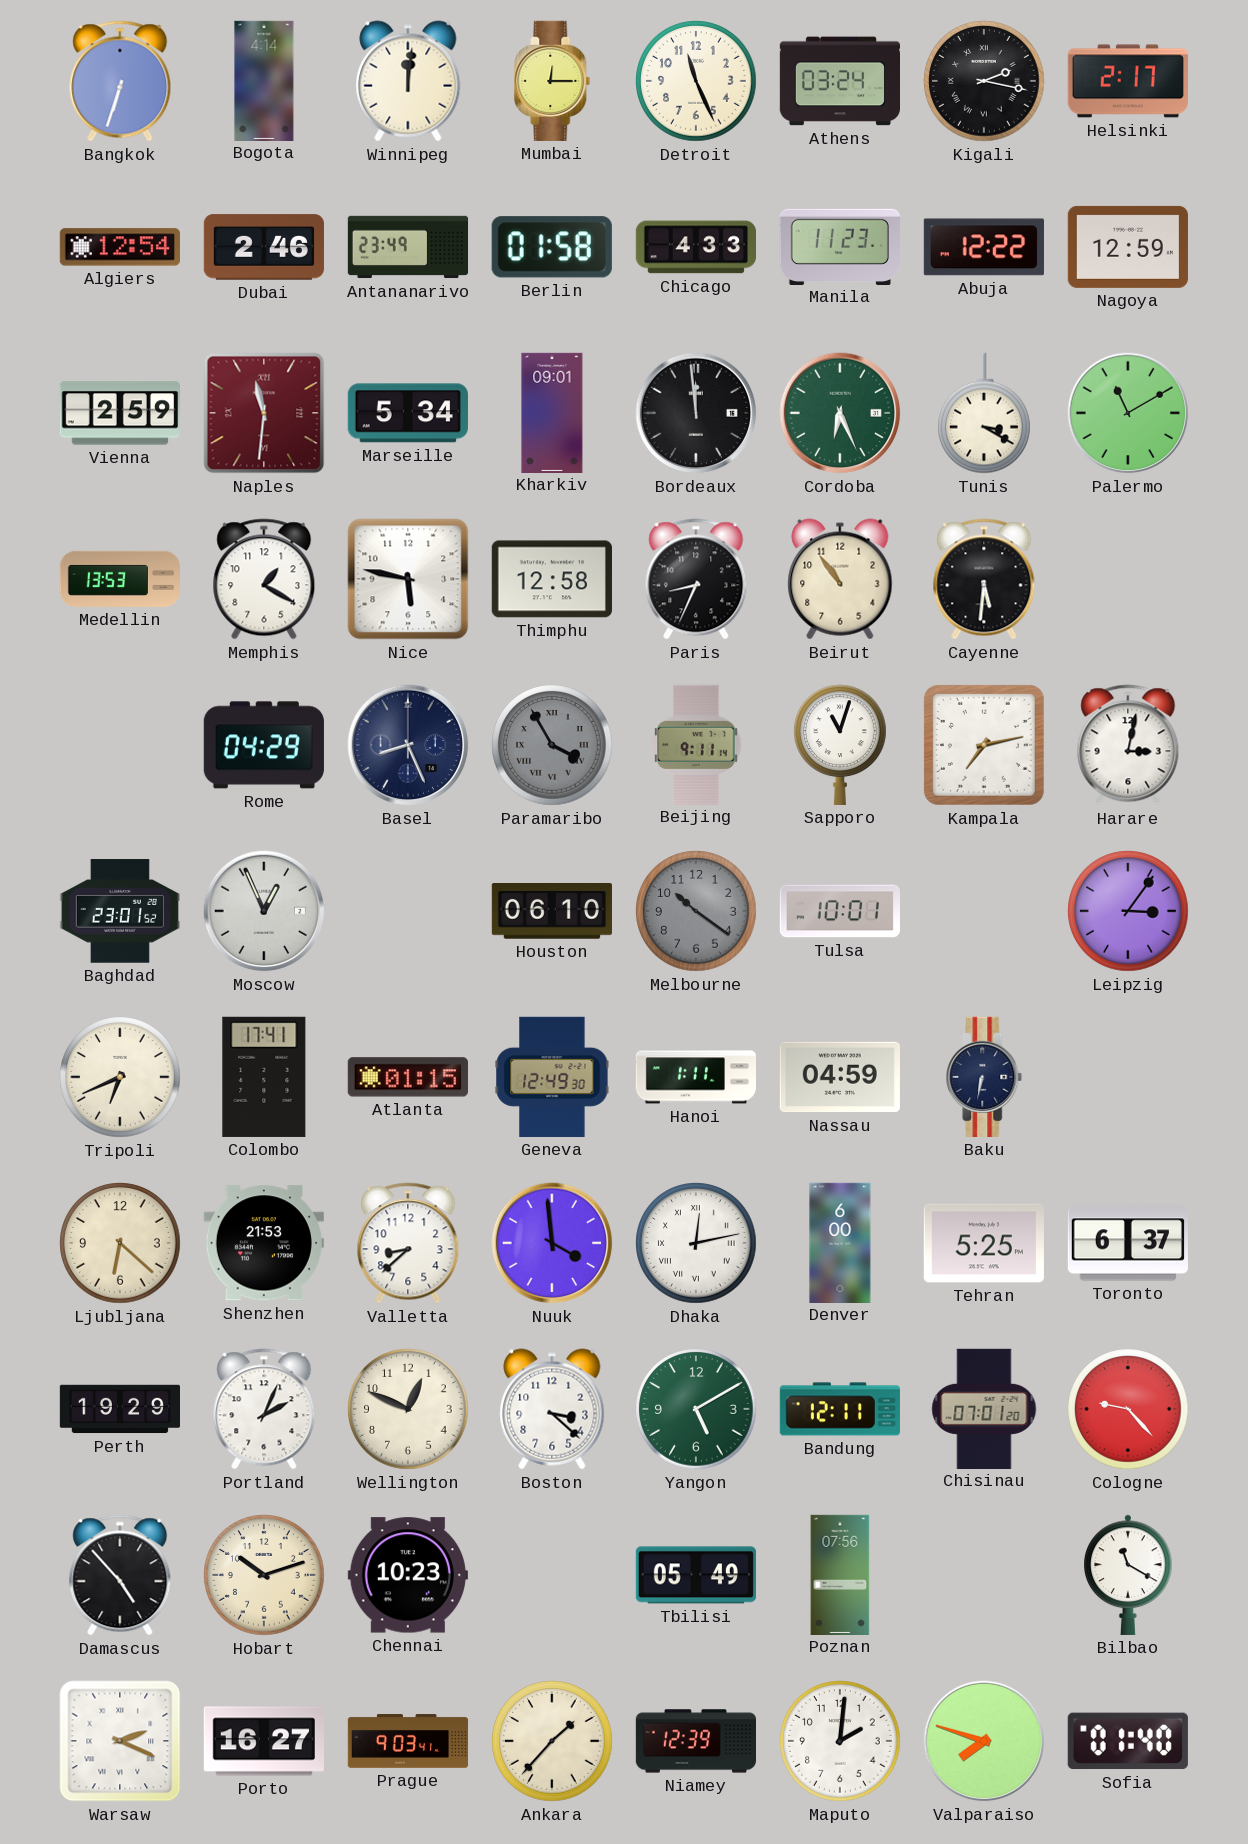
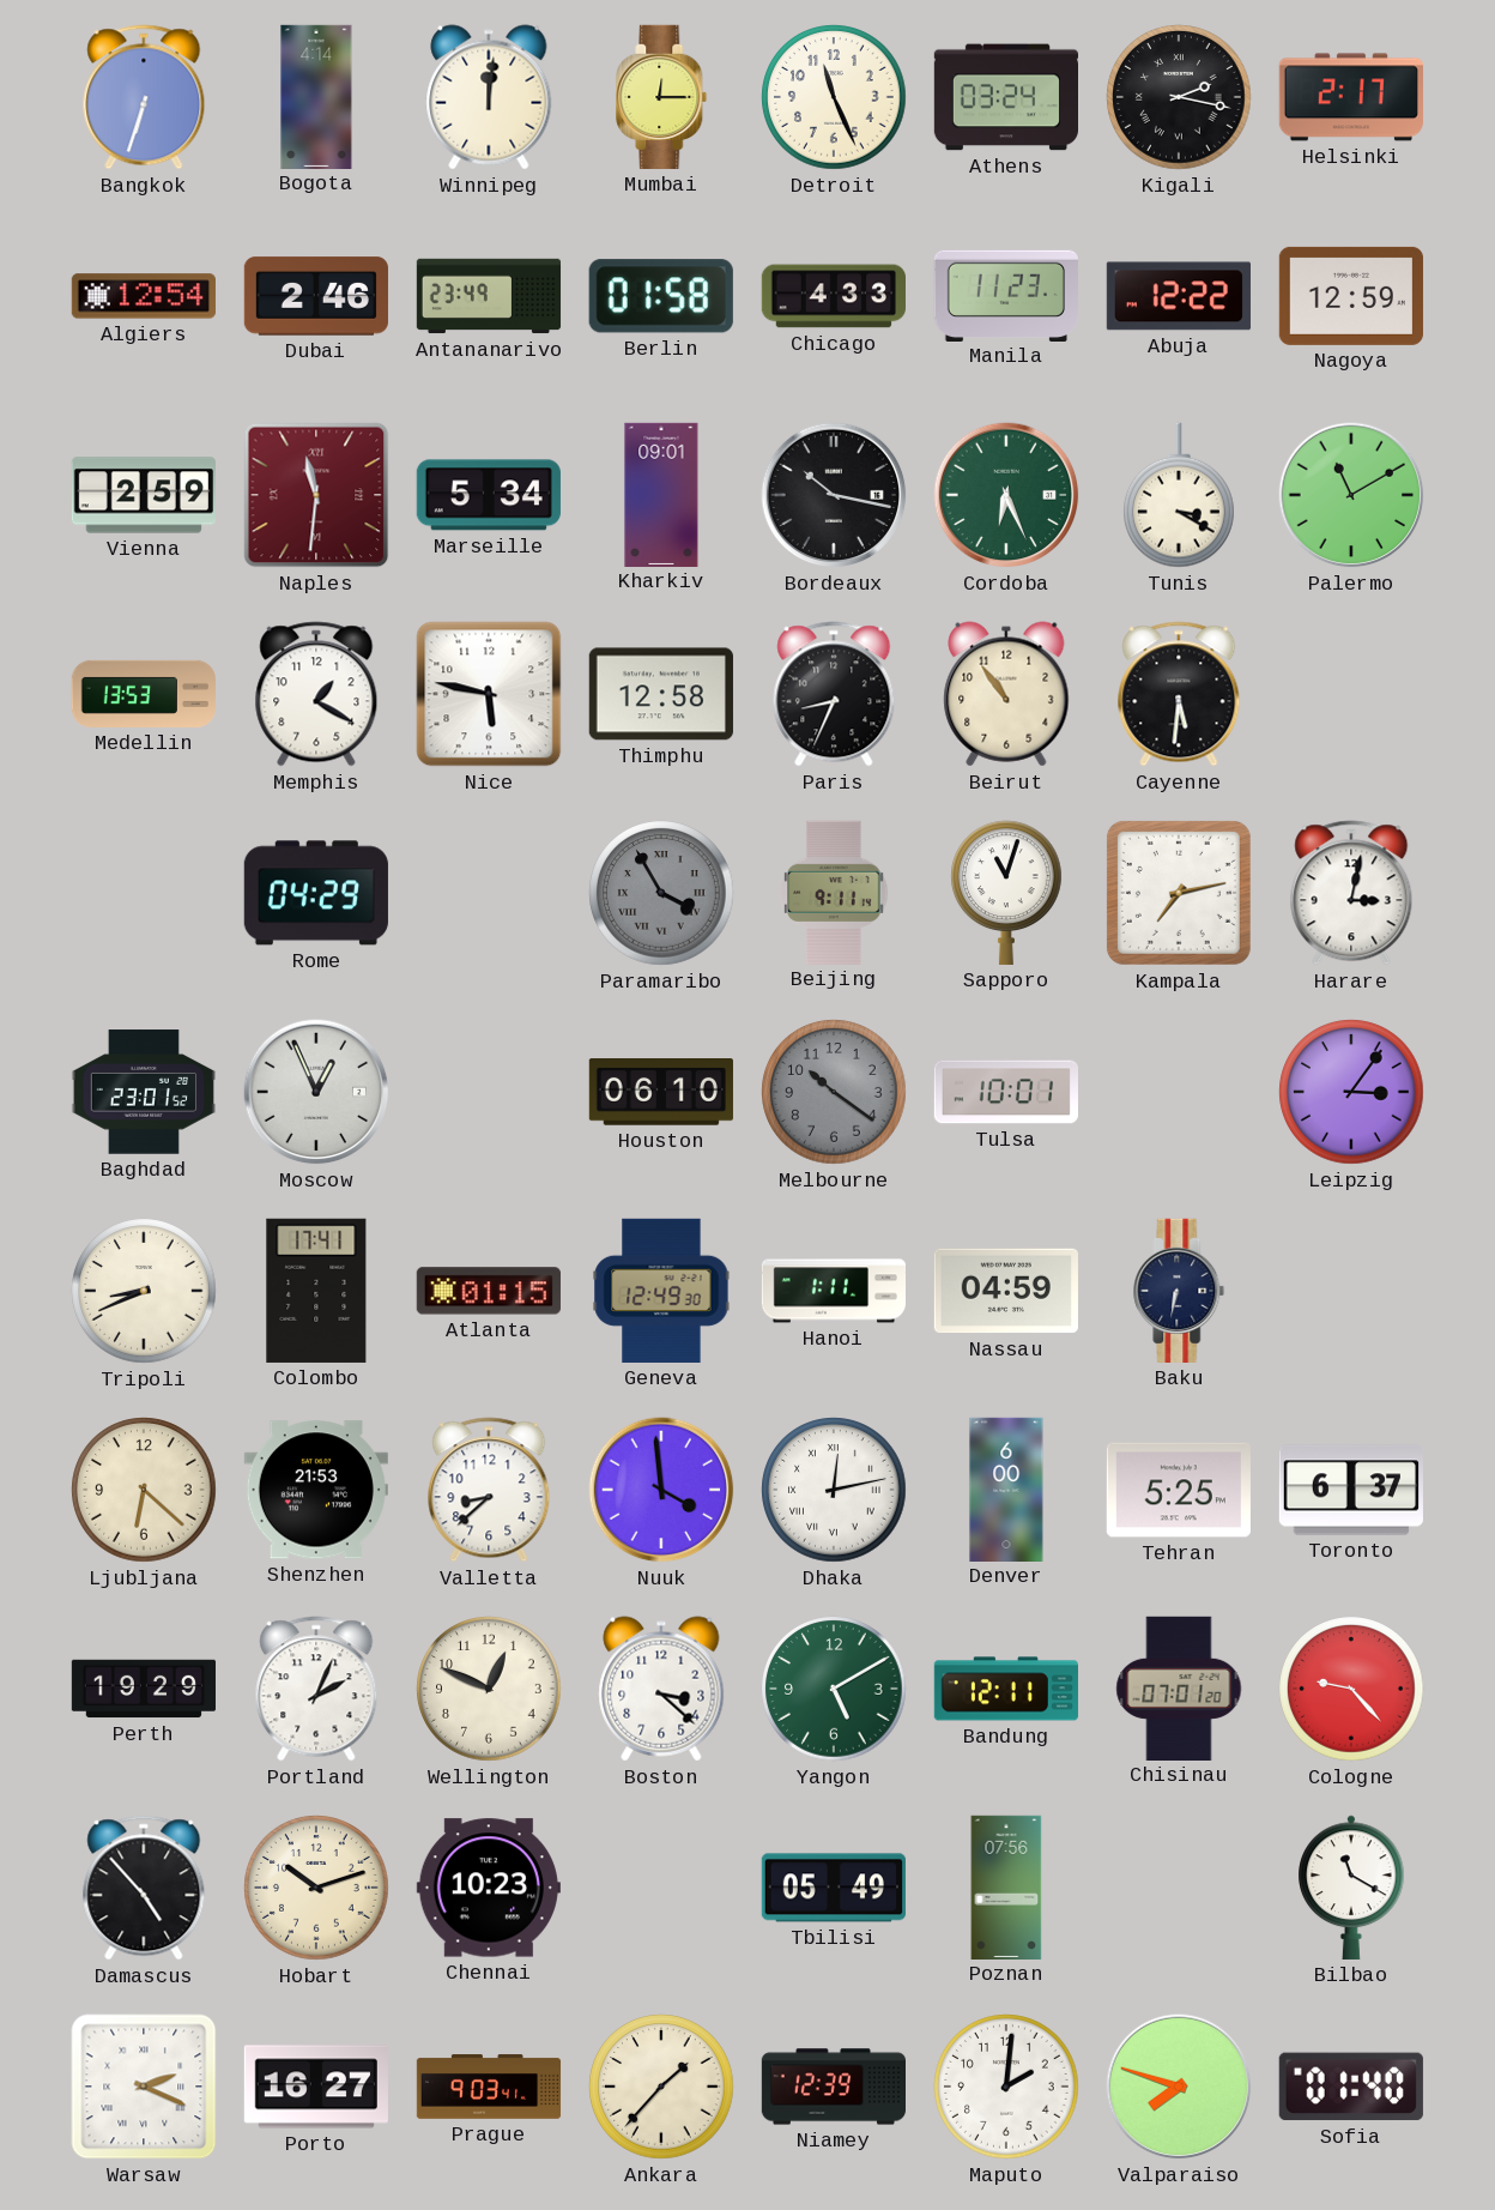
Bordeaux: 11:59 -> 10:17
Basel: 8:26 -> none
Tripoli: 6:41 -> 8:41
